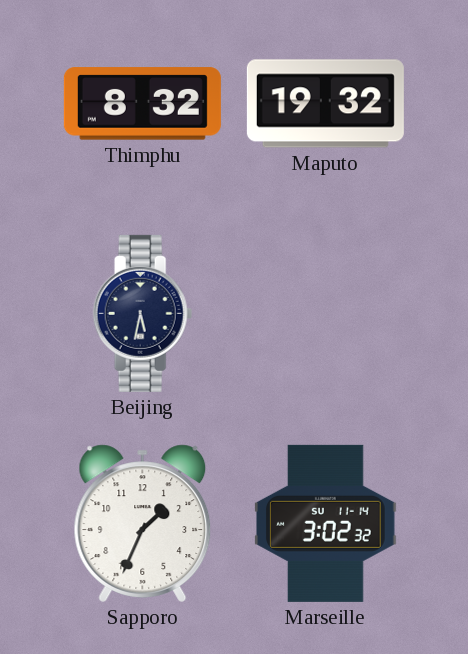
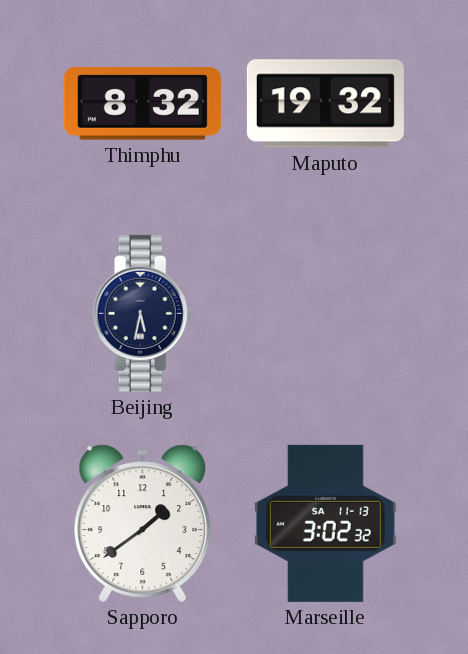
Sapporo: 1:34 -> 1:39
Marseille date: SU 11-14 -> SA 11-13
